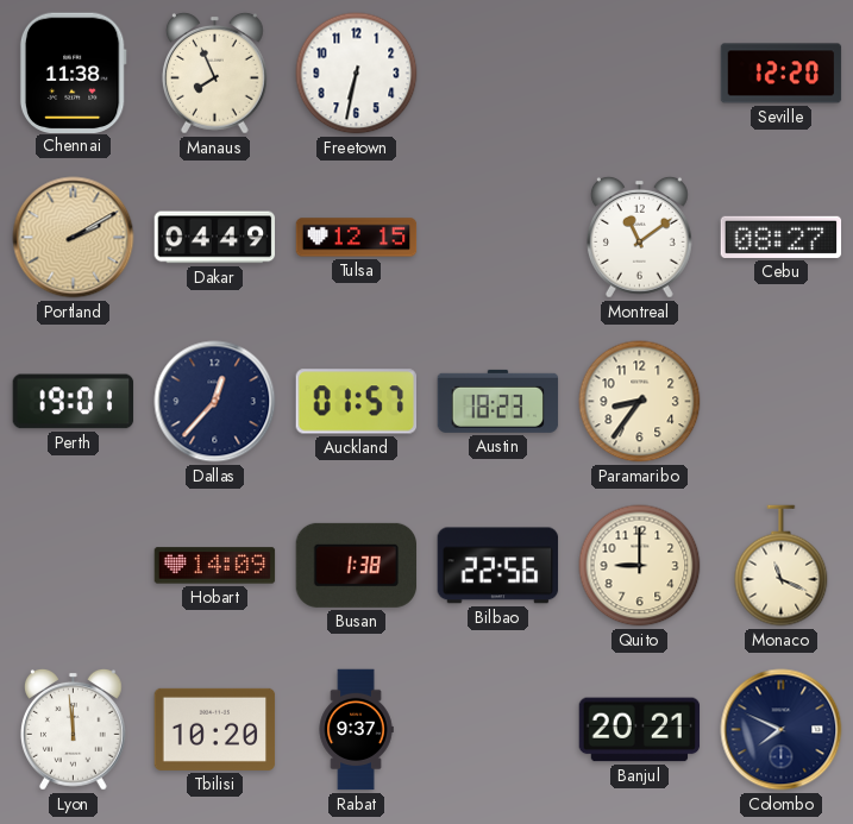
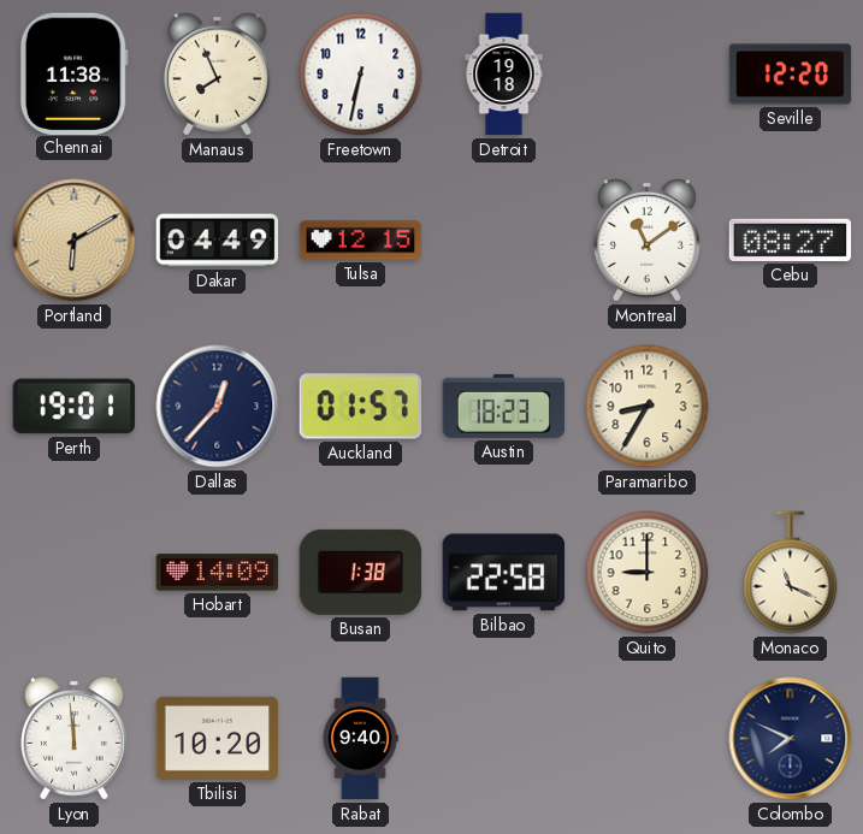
Detroit: none -> 19:18
Portland: 2:10 -> 6:10
Paramaribo: 8:36 -> 8:35
Bilbao: 22:56 -> 22:58
Rabat: 9:37 -> 9:40
Banjul: 20:21 -> none
